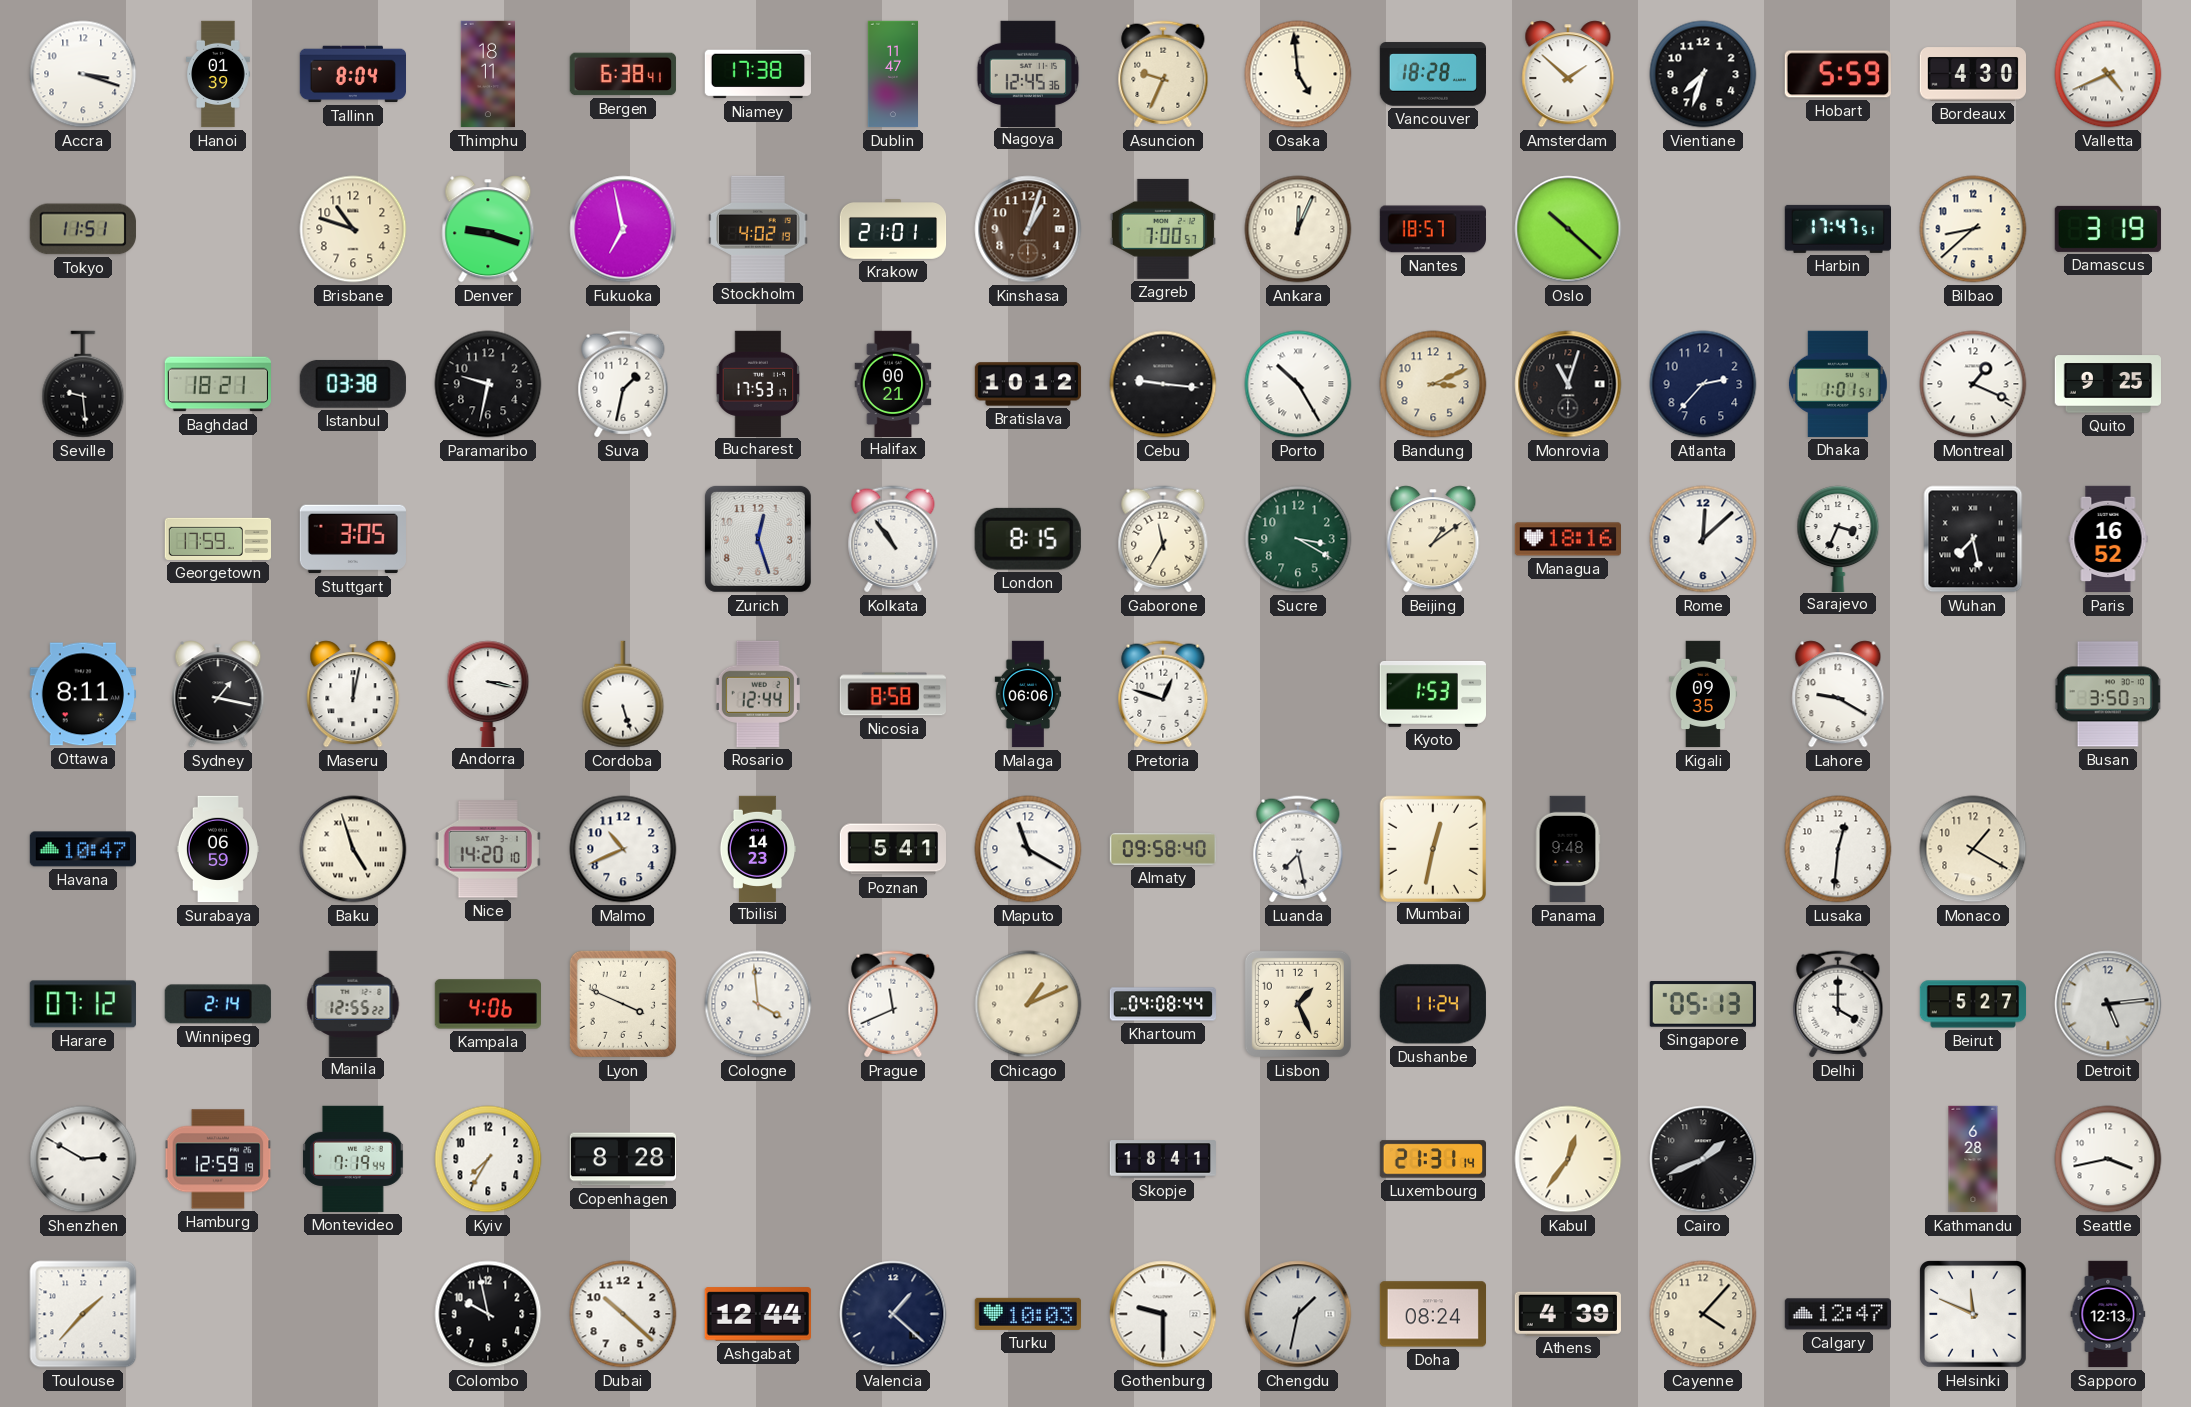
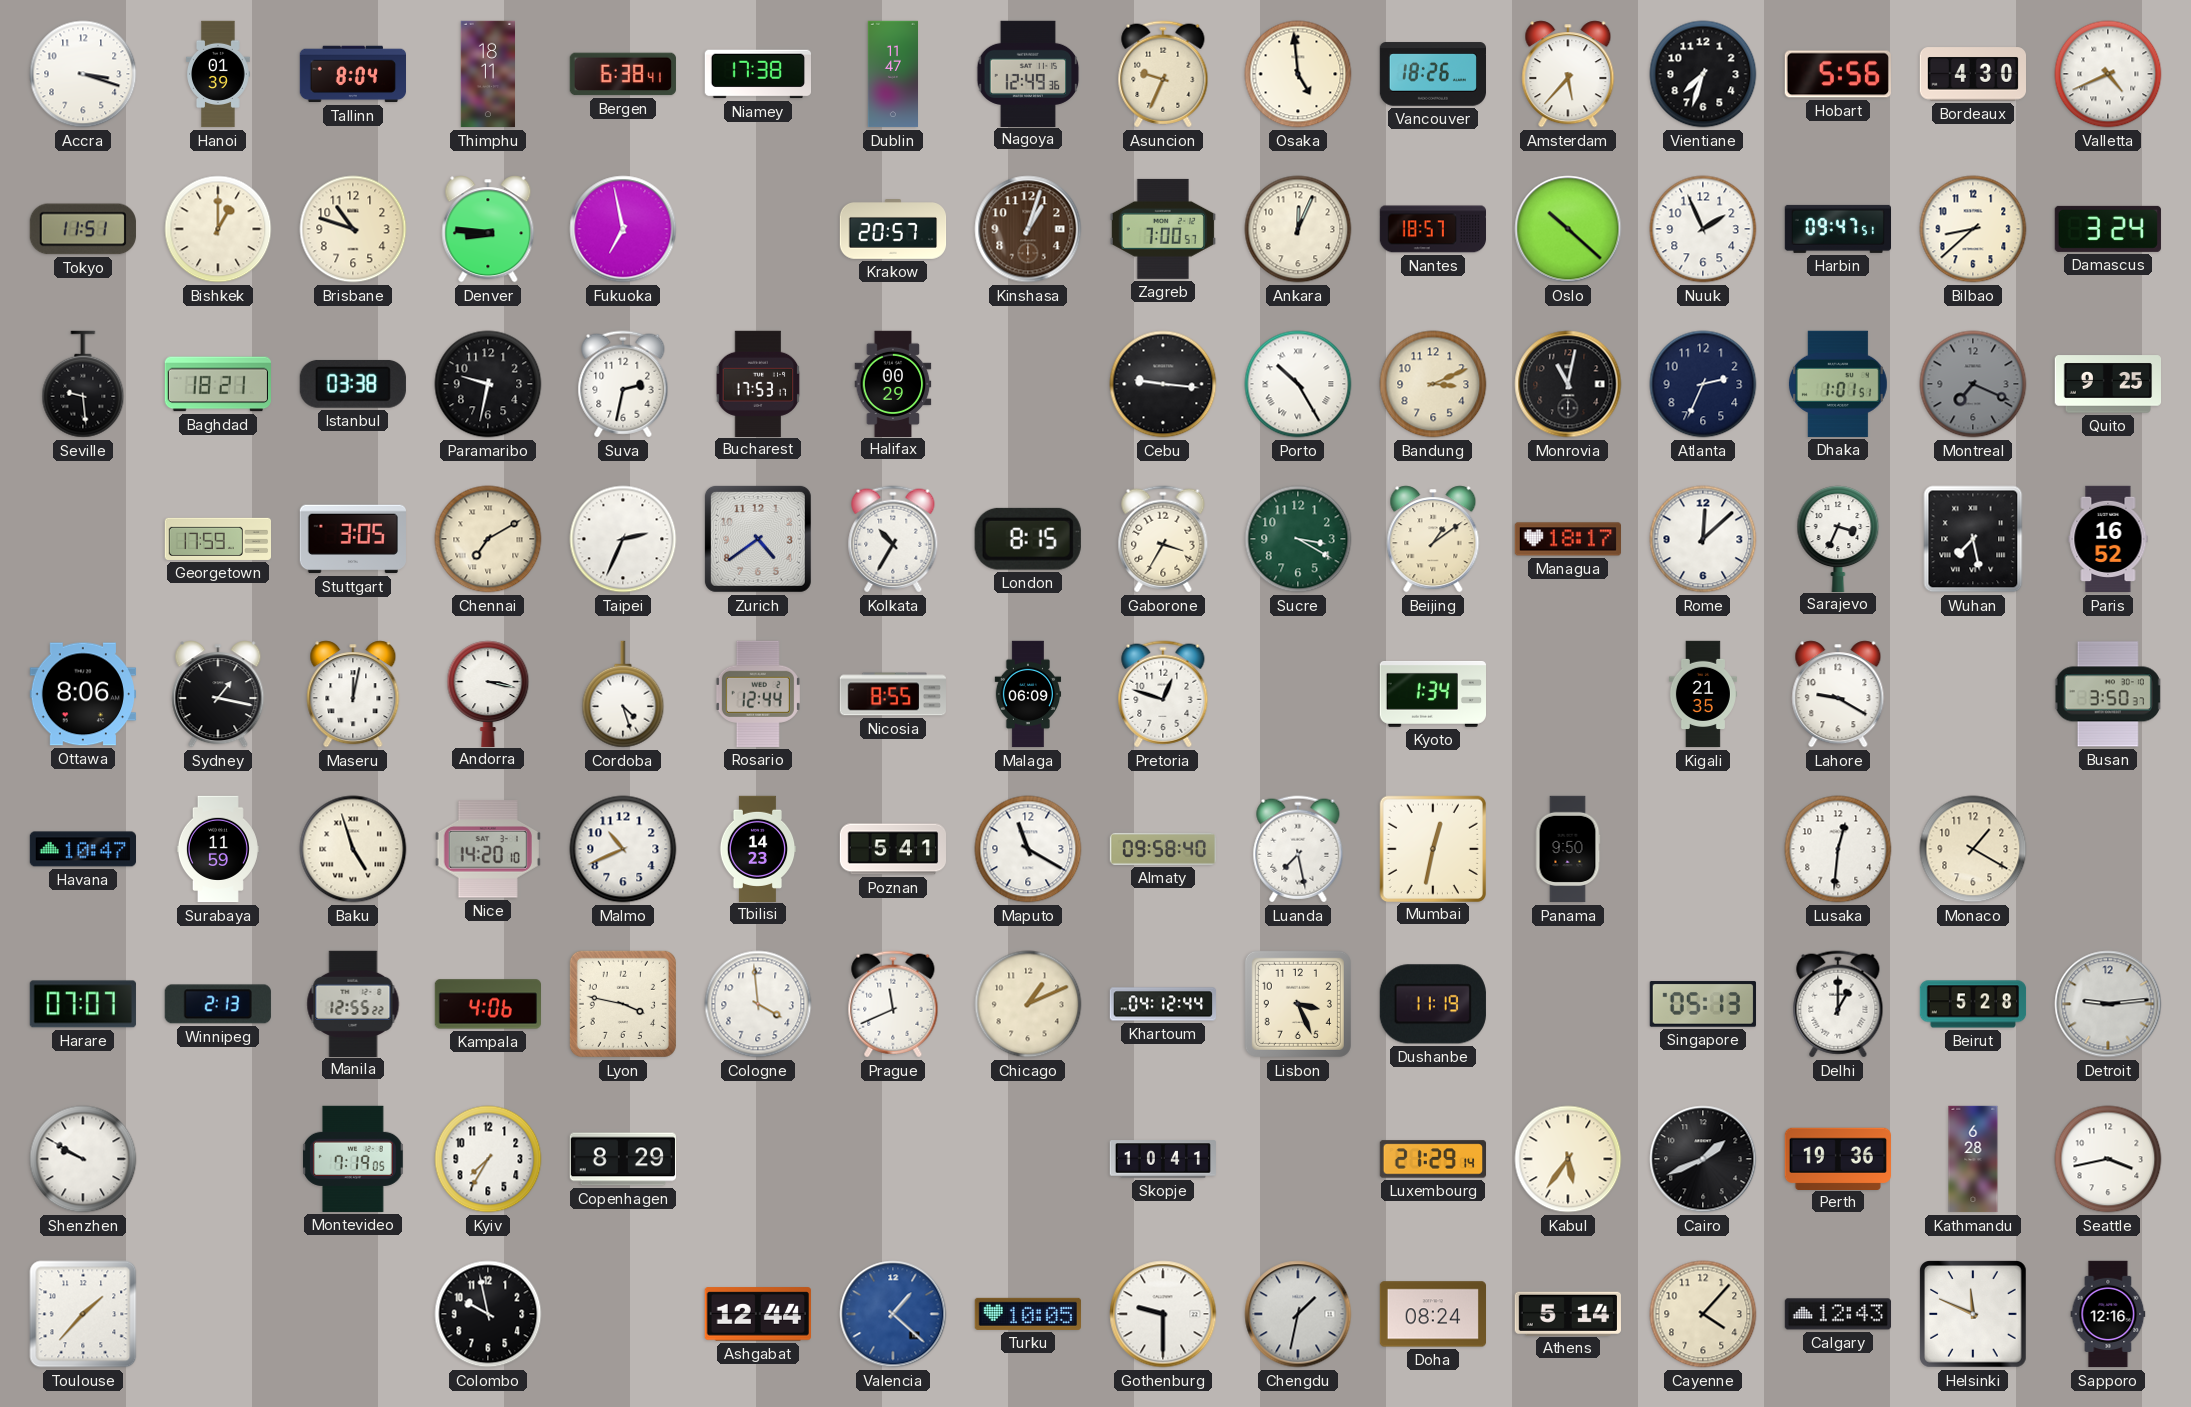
Nagoya: 12:45 -> 12:49
Vancouver: 18:28 -> 18:26
Amsterdam: 1:52 -> 5:37
Hobart: 5:59 -> 5:56
Bishkek: none -> 1:00
Denver: 9:18 -> 8:46
Stockholm: 4:02 -> none
Krakow: 21:01 -> 20:57
Nuuk: none -> 1:56
Harbin: 17:47 -> 09:47
Damascus: 3:19 -> 3:24
Suva: 1:32 -> 2:32
Halifax: 00:21 -> 00:29
Bratislava: 10:12 -> none
Monrovia: 11:03 -> 11:02
Atlanta: 2:37 -> 2:34
Montreal: 1:19 -> 7:19
Montreal dial: white -> grey
Chennai: none -> 7:10
Taipei: none -> 2:34
Zurich: 12:27 -> 4:39
Kolkata: 10:54 -> 10:35
Gaborone: 11:35 -> 3:35
Managua: 18:16 -> 18:17
Ottawa: 8:11 -> 8:06
Cordoba: 5:27 -> 4:27
Nicosia: 8:58 -> 8:55
Malaga: 06:06 -> 06:09
Kyoto: 1:53 -> 1:34
Kigali: 09:35 -> 21:35
Surabaya: 06:59 -> 11:59
Panama: 9:48 -> 9:50
Harare: 07:12 -> 07:07
Winnipeg: 2:14 -> 2:13
Lyon: 3:49 -> 3:47
Khartoum: 04:08 -> 04:12
Lisbon: 1:26 -> 3:26
Dushanbe: 11:24 -> 11:19
Delhi: 4:00 -> 1:00
Beirut: 5:27 -> 5:28
Detroit: 5:14 -> 9:14
Shenzhen: 2:50 -> 9:50
Hamburg: 12:59 -> none
Montevideo: 7:19:44 -> 7:19:05
Copenhagen: 8:28 -> 8:29
Skopje: 18:41 -> 10:41
Luxembourg: 21:31 -> 21:29
Kabul: 12:36 -> 5:36
Perth: none -> 19:36
Dubai: 10:22 -> none
Valencia dial: navy -> blue
Turku: 10:03 -> 10:05
Athens: 4:39 -> 5:14
Calgary: 12:47 -> 12:43
Sapporo: 12:13 -> 12:16
